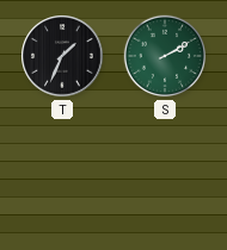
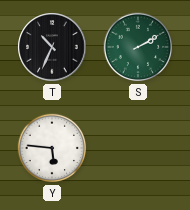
T: 1:34 -> 10:34
Y: none -> 5:46
